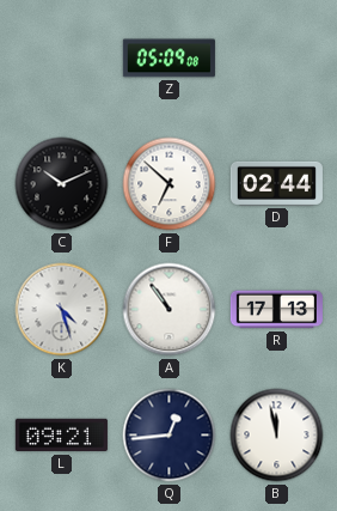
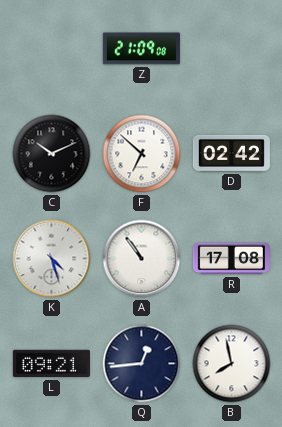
Z: 05:09 -> 21:09
D: 02:44 -> 02:42
R: 17:13 -> 17:08
B: 11:58 -> 7:58
